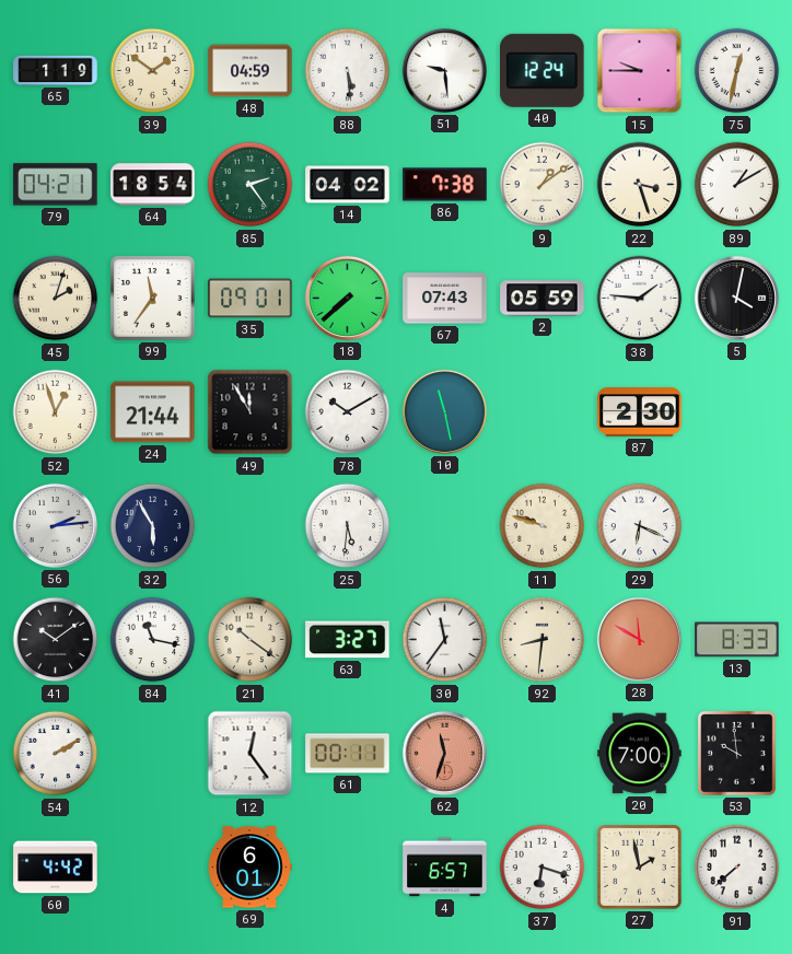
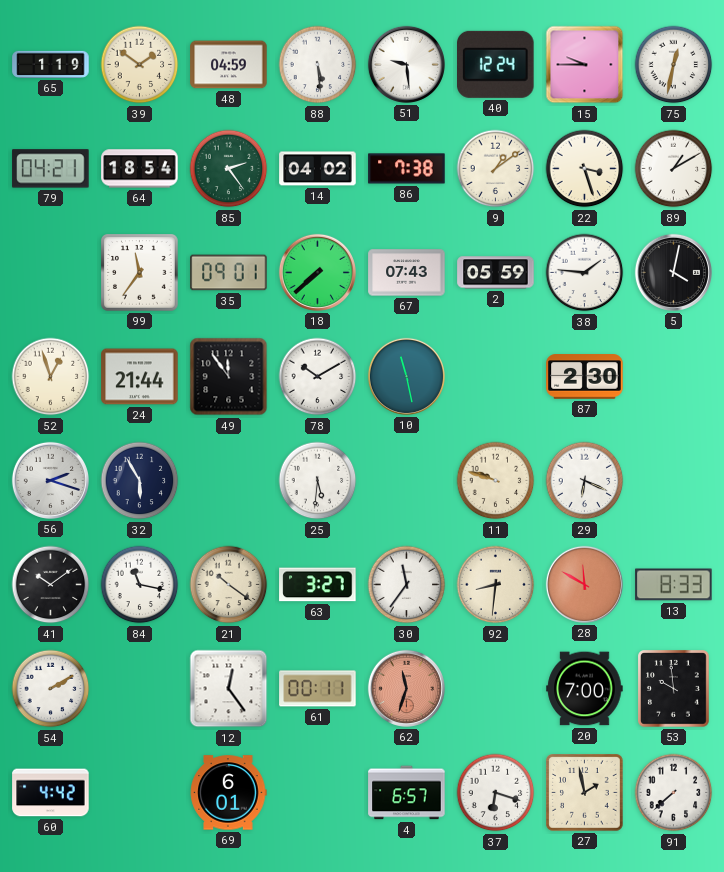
45: 2:03 -> none
49: 11:55 -> 11:54
56: 2:14 -> 2:18
